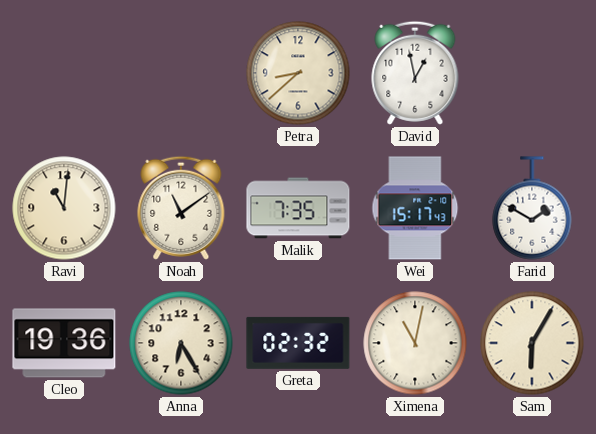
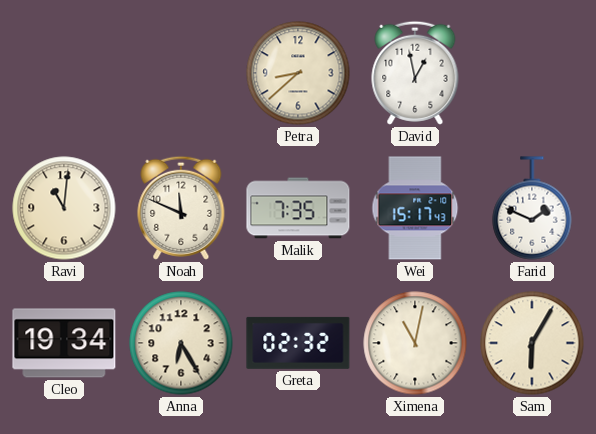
Noah: 11:09 -> 11:49
Farid: 1:50 -> 1:49
Cleo: 19:36 -> 19:34
